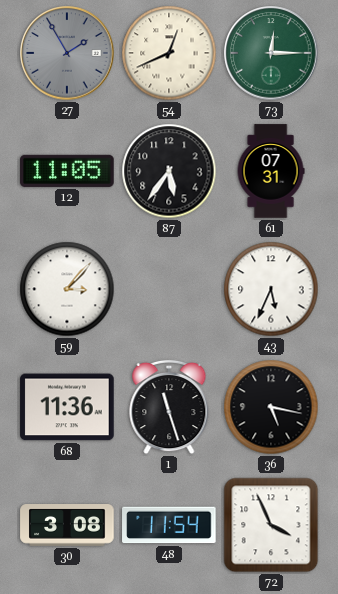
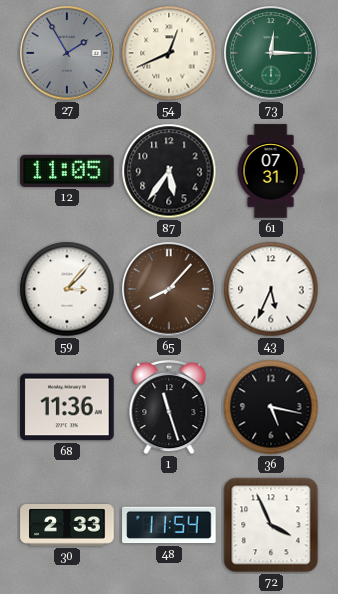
65: none -> 8:07
30: 3:08 -> 2:33
